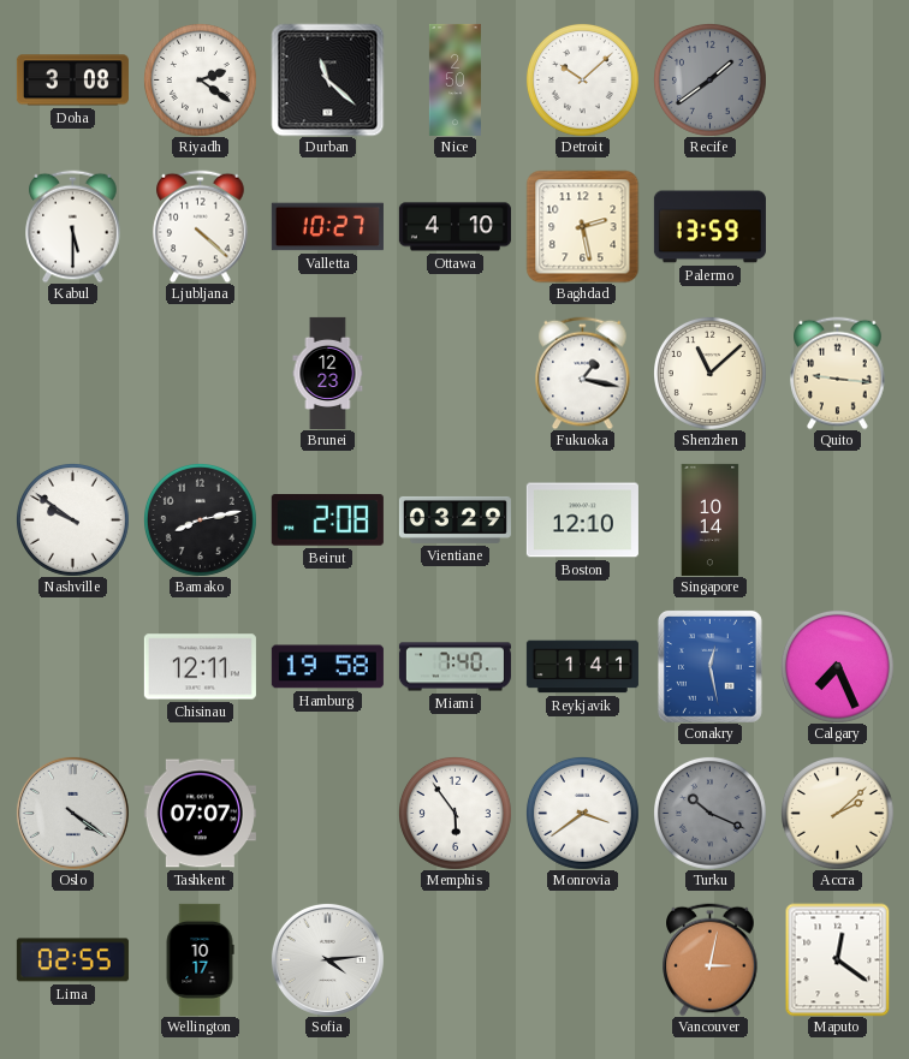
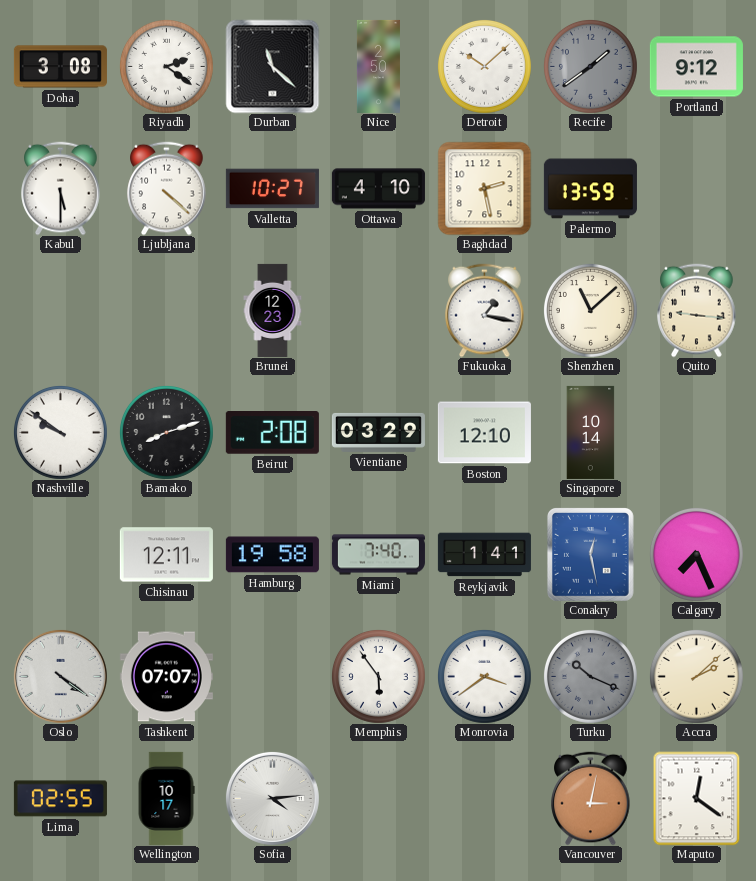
Portland: none -> 9:12
Bamako: 8:13 -> 8:12
